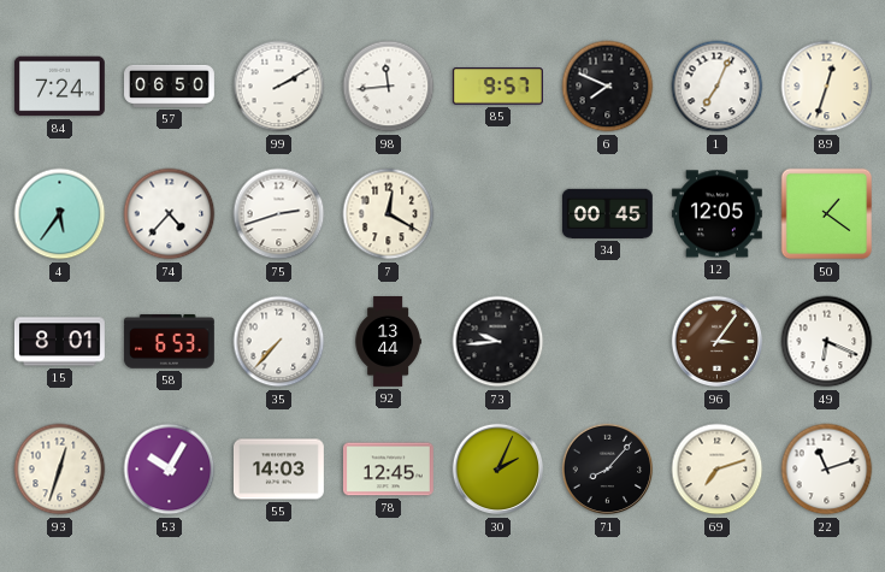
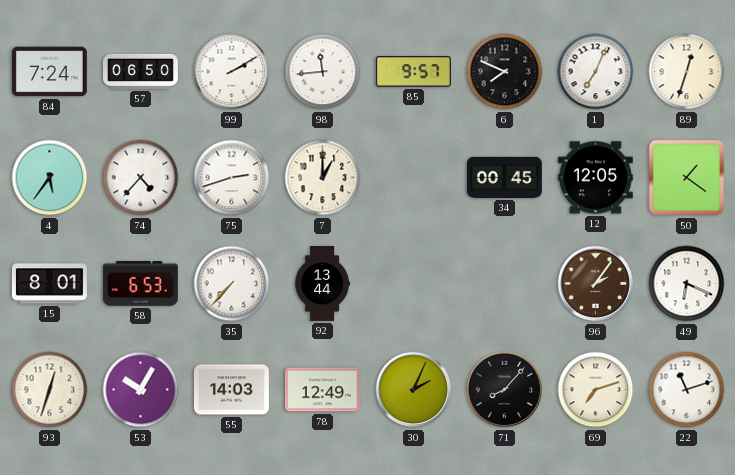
7: 12:20 -> 1:00
73: 9:44 -> none
96: 3:06 -> 2:06
78: 12:45 -> 12:49
